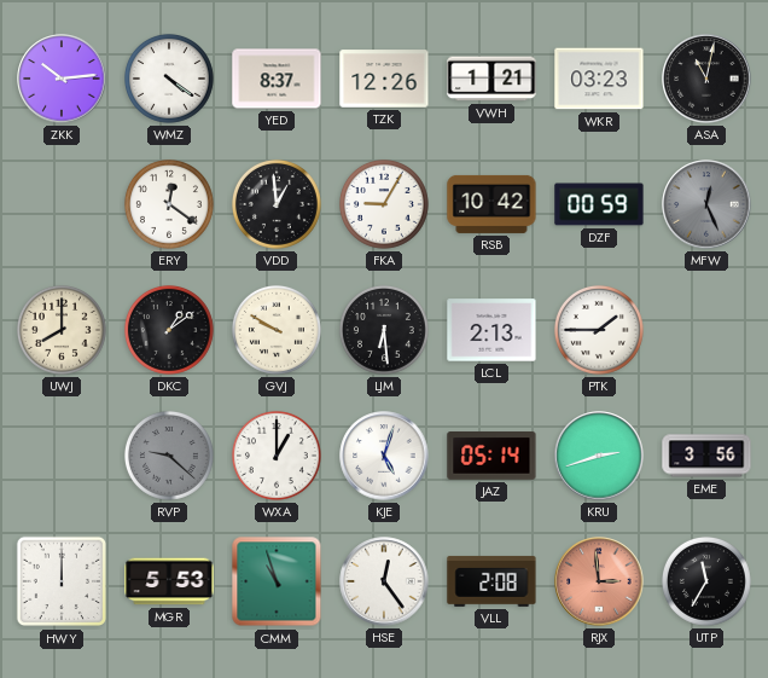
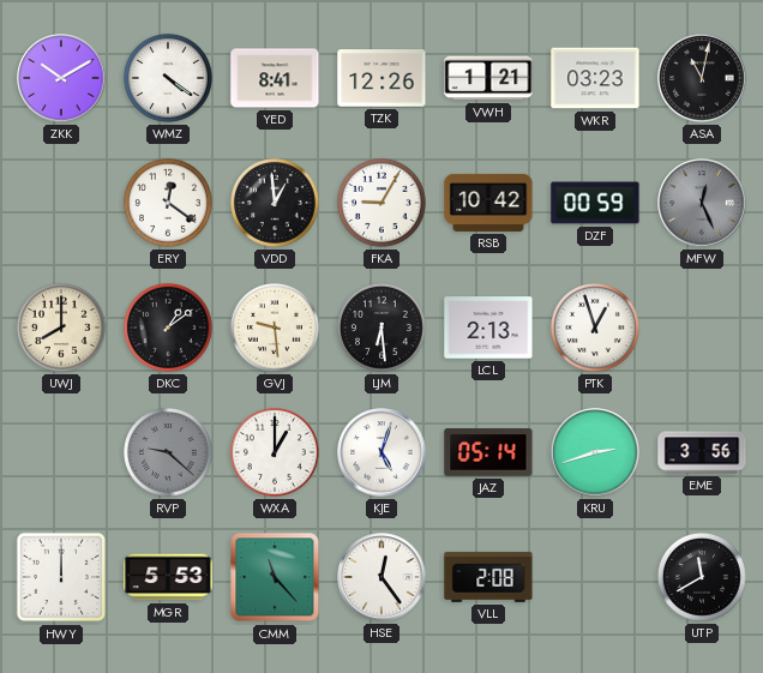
ZKK: 10:14 -> 10:10
YED: 8:37 -> 8:41
GVJ: 9:50 -> 9:29
PTK: 1:45 -> 12:57
CMM: 10:57 -> 11:23
RJX: 2:59 -> none
UTP: 11:35 -> 11:40
